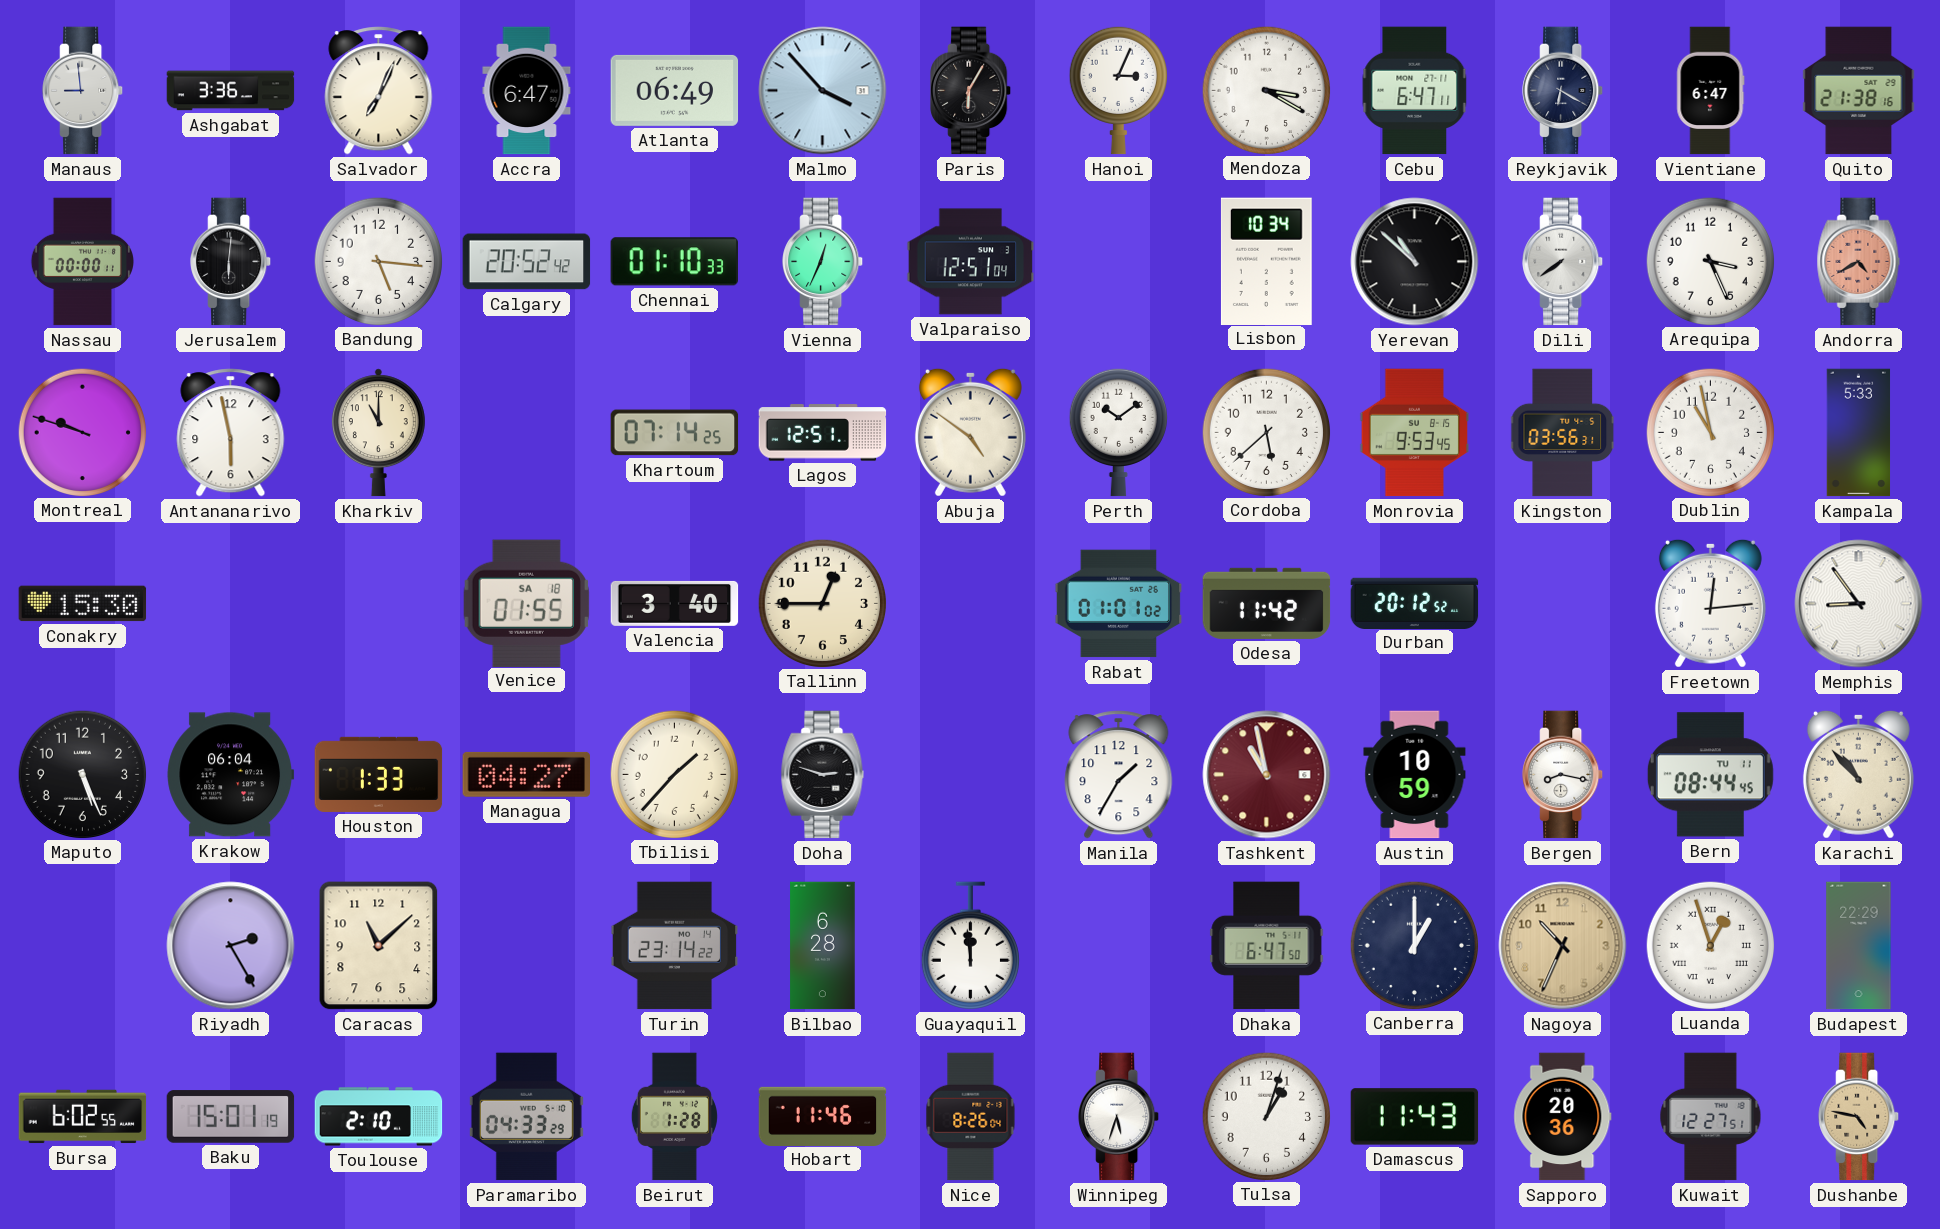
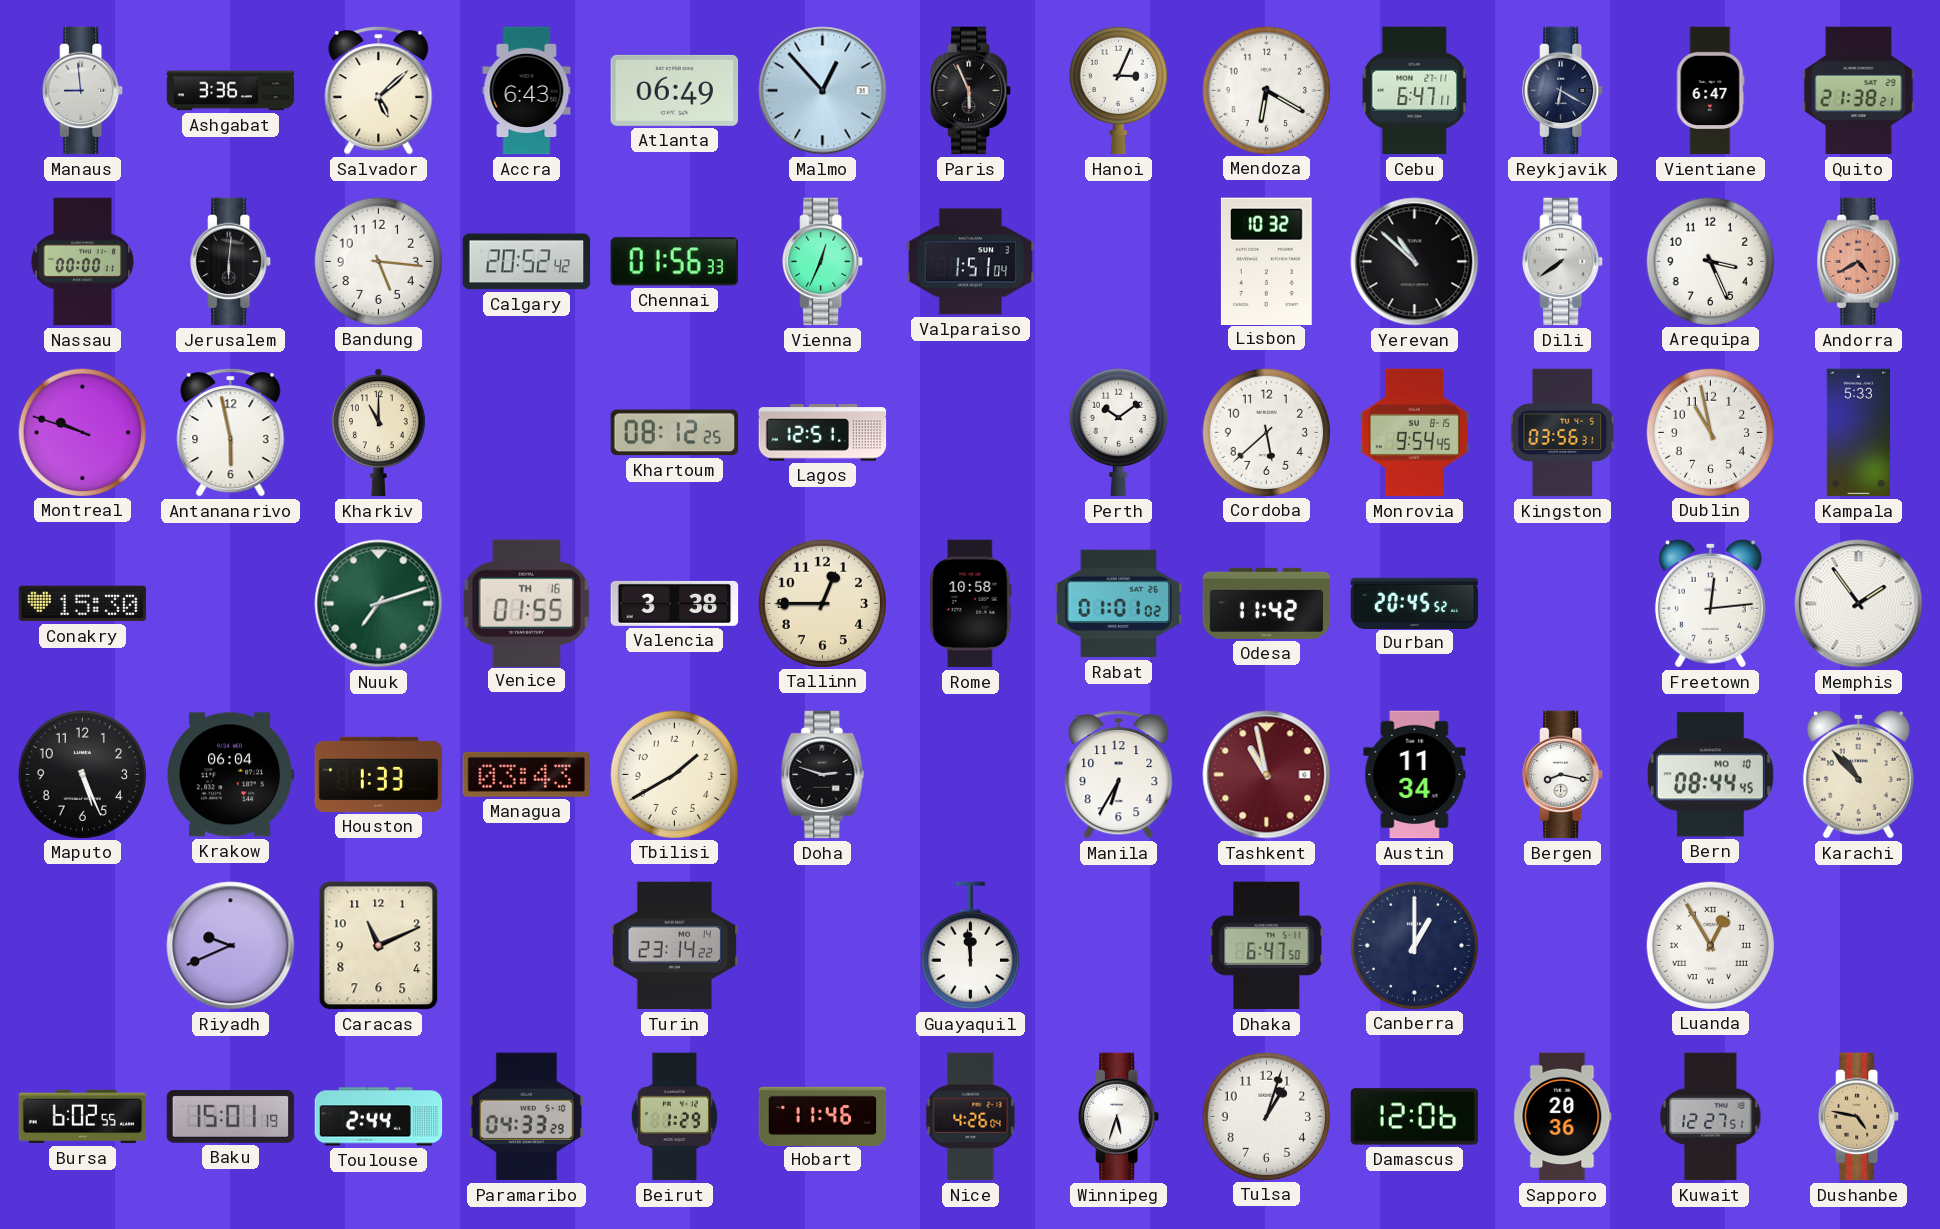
Salvador: 7:04 -> 5:08
Accra: 6:47 -> 6:43
Malmo: 3:53 -> 12:53
Paris: 6:05 -> 5:56
Mendoza: 3:20 -> 6:20
Quito: 21:38:16 -> 21:38:21
Chennai: 01:10 -> 01:56
Valparaiso: 12:51 -> 1:51
Lisbon: 10:34 -> 10:32
Khartoum: 07:14 -> 08:12
Abuja: 4:51 -> none
Monrovia: 9:53 -> 9:54
Nuuk: none -> 7:12
Venice date: SA 18 -> TH 16
Valencia: 3:40 -> 3:38
Rome: none -> 10:58
Durban: 20:12 -> 20:45
Memphis: 8:54 -> 1:54
Managua: 04:27 -> 03:43
Tbilisi: 1:37 -> 1:40
Manila: 1:35 -> 6:35
Austin: 10:59 -> 11:34
Bern date: TU 11 -> MO 10
Riyadh: 2:25 -> 9:41
Caracas: 11:08 -> 11:11
Bilbao: 6:28 -> none
Nagoya: 10:34 -> none
Luanda: 12:57 -> 12:55
Budapest: 22:29 -> none
Toulouse: 2:10 -> 2:44
Beirut: 1:28 -> 1:29
Nice: 8:26 -> 4:26
Damascus: 11:43 -> 12:06
